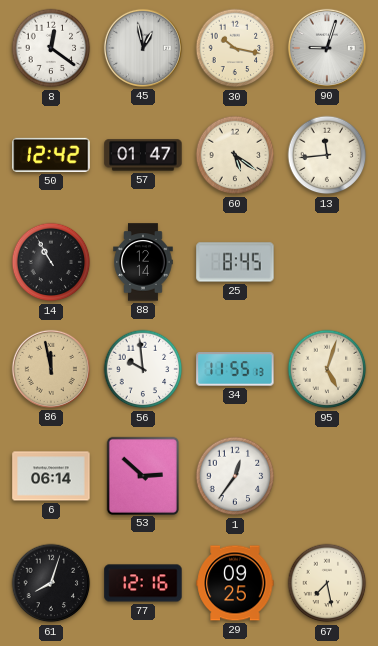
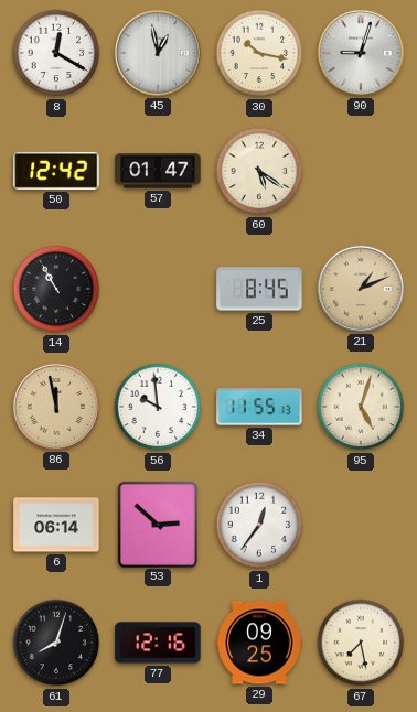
8: 12:21 -> 12:20
13: 11:44 -> none
88: 12:14 -> none
21: none -> 1:11
